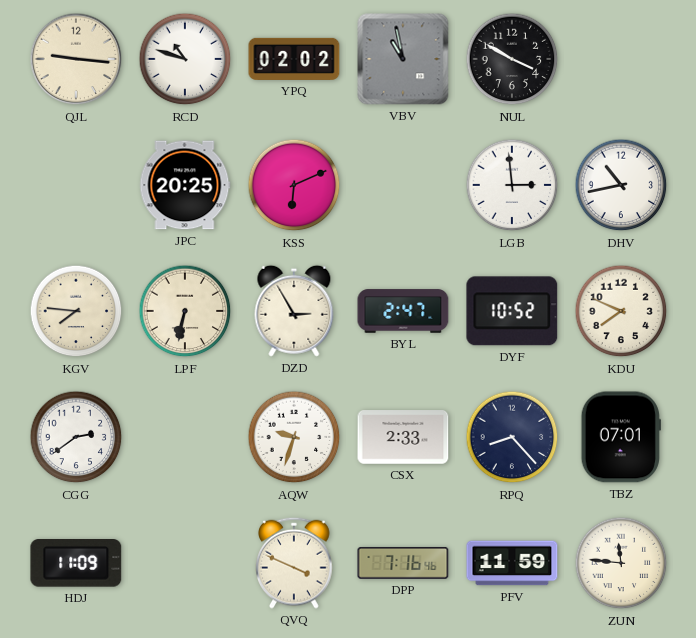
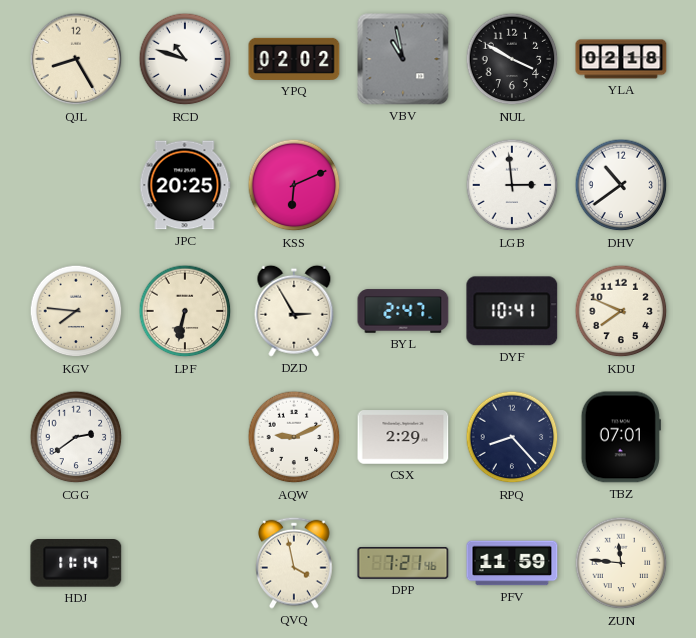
QJL: 9:16 -> 8:25
YLA: none -> 02:18
DHV: 10:43 -> 10:39
DYF: 10:52 -> 10:41
AQW: 9:33 -> 9:11
CSX: 2:33 -> 2:29
HDJ: 11:09 -> 11:14
QVQ: 3:49 -> 3:58
DPP: 7:16 -> 7:21
